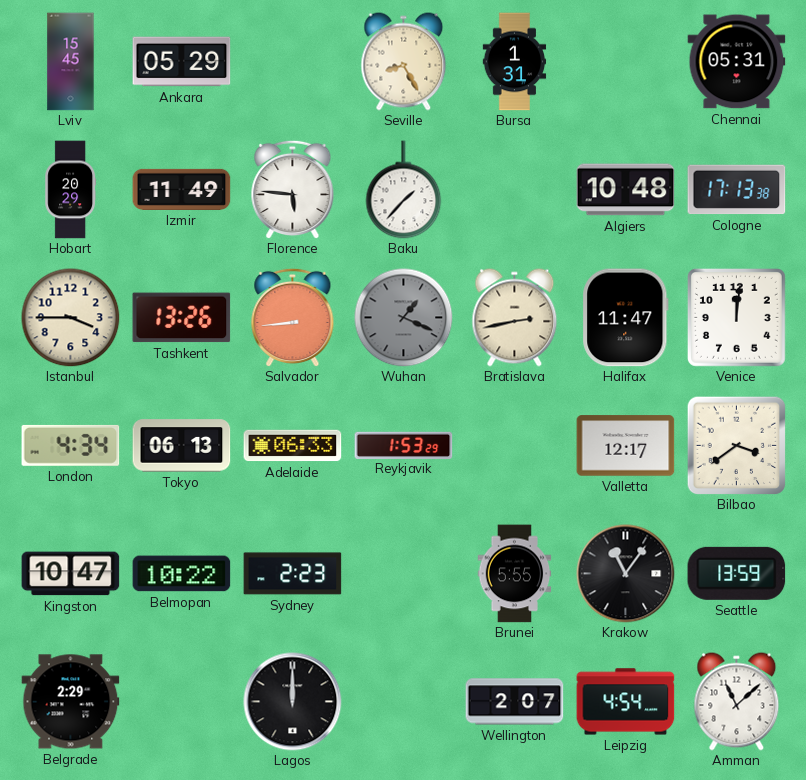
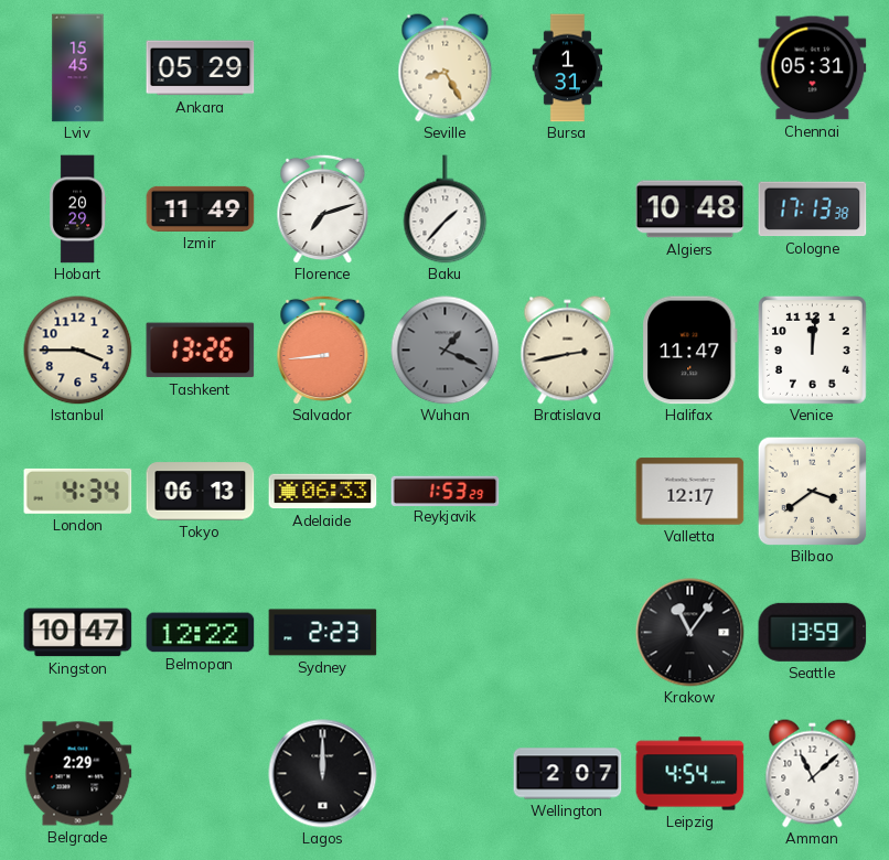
Florence: 5:46 -> 7:12
Belmopan: 10:22 -> 12:22
Brunei: 5:55 -> none
